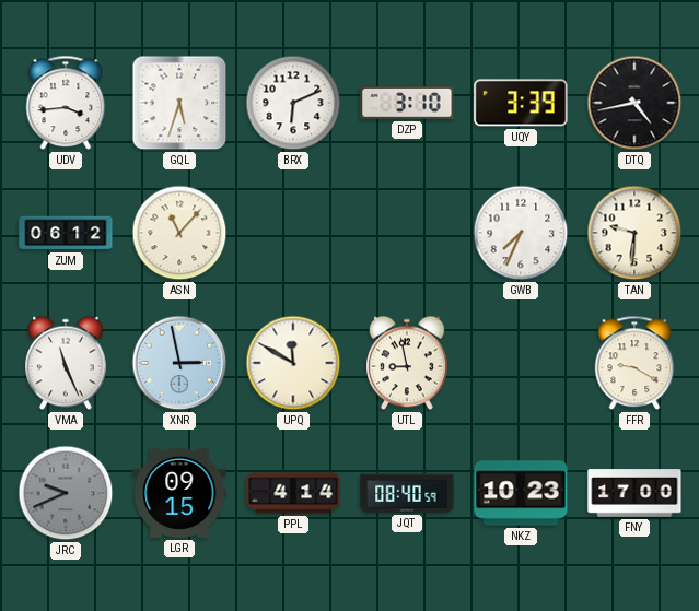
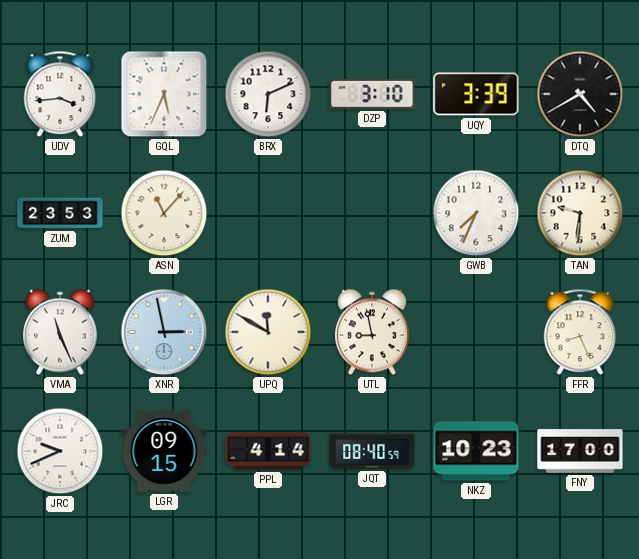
GQL: 5:33 -> 5:34
DTQ: 4:43 -> 4:40
ZUM: 06:12 -> 23:53
FFR: 9:20 -> 8:26
JRC dial: grey -> white
